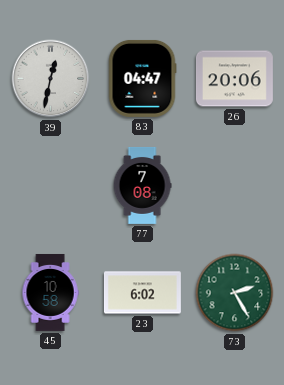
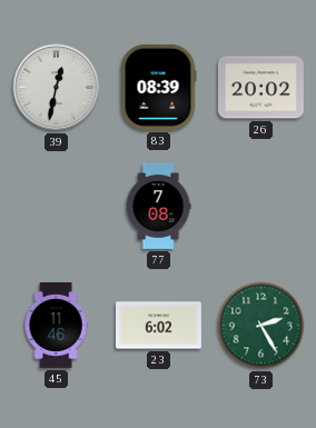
83: 04:47 -> 08:39
26: 20:06 -> 20:02
45: 10:58 -> 11:46
